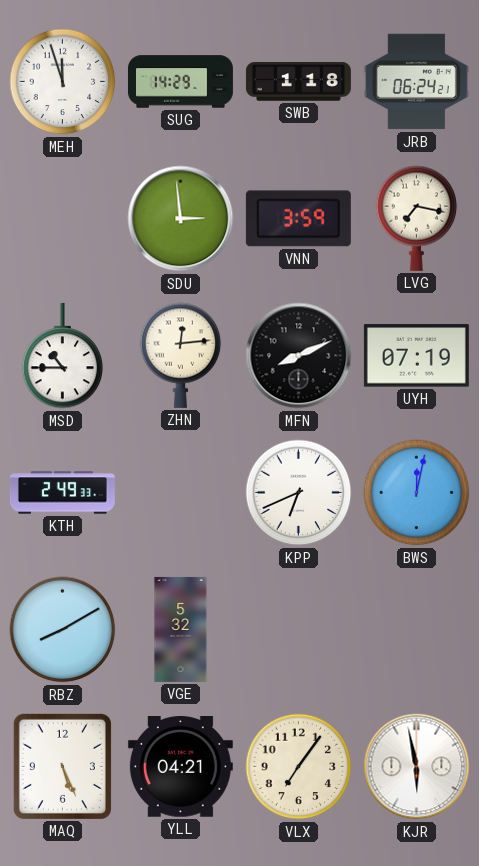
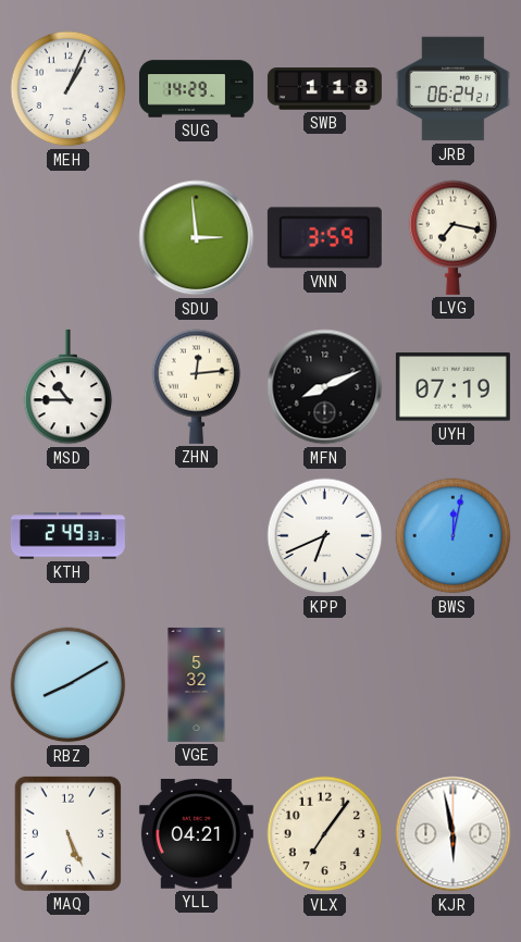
MEH: 11:57 -> 1:04
